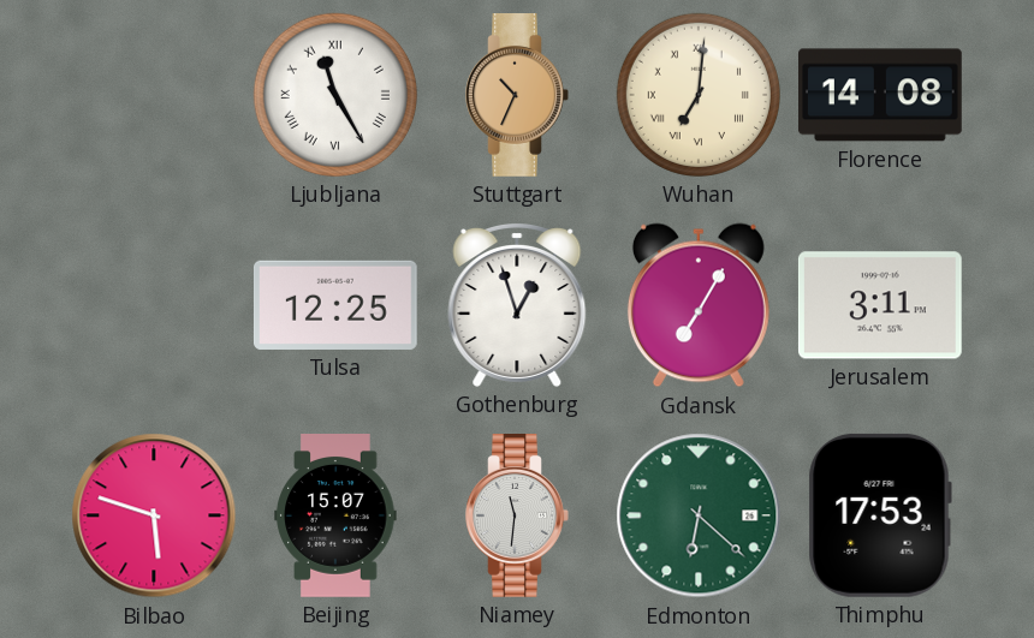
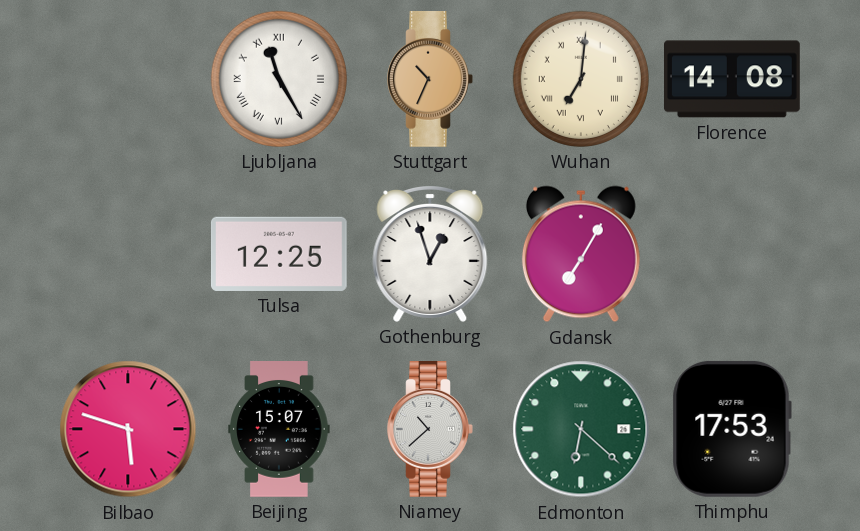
Jerusalem: 3:11 -> none
Niamey: 11:31 -> 10:38
